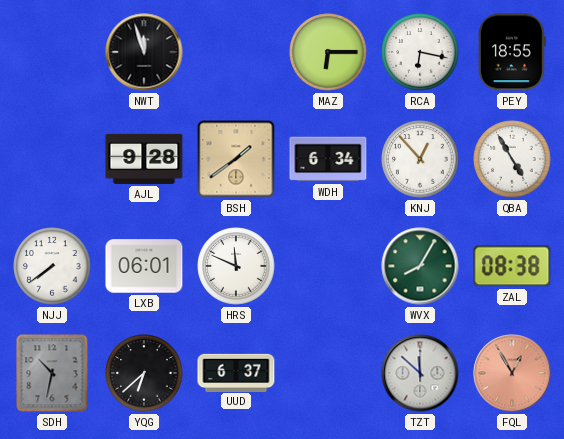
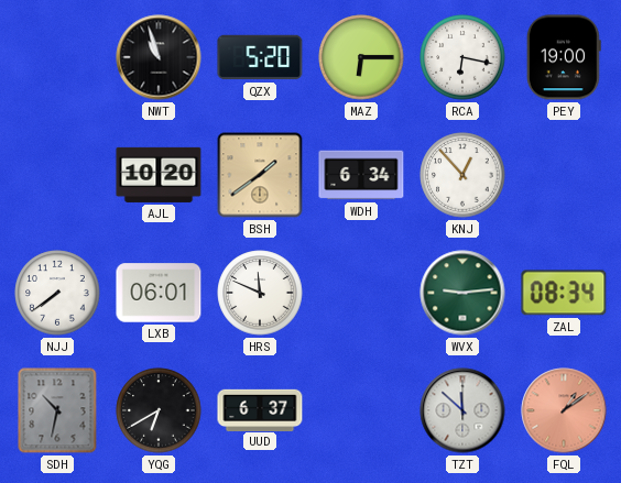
NWT: 11:57 -> 10:57
QZX: none -> 5:20
PEY: 18:55 -> 19:00
AJL: 9:28 -> 10:20
QBA: 4:55 -> none
WVX: 8:05 -> 9:14
ZAL: 08:38 -> 08:34
YQG: 6:38 -> 6:40
FQL: 12:55 -> 1:09
